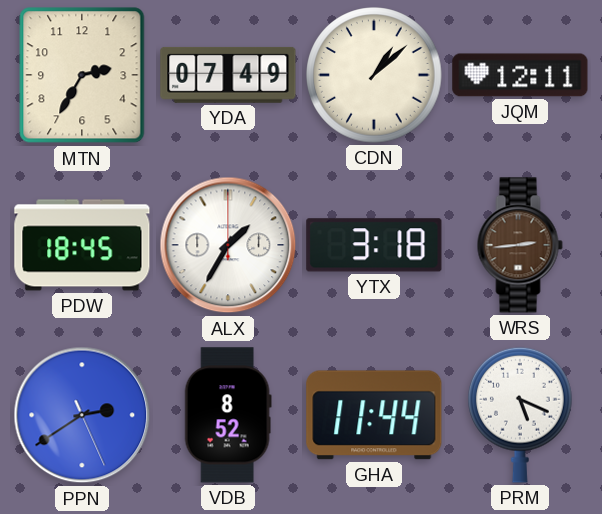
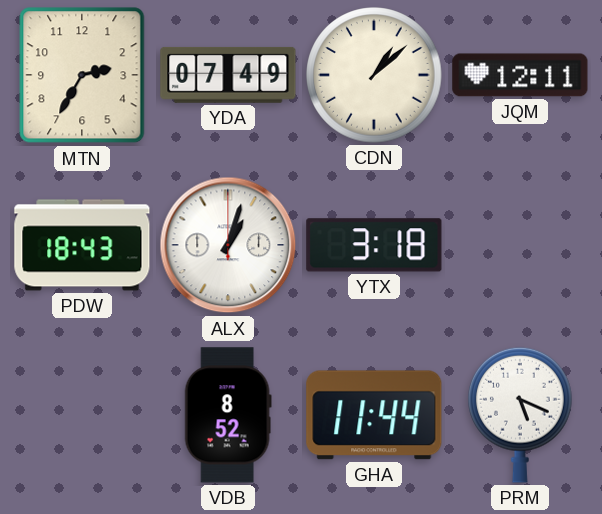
PDW: 18:45 -> 18:43
ALX: 1:35 -> 1:03
WRS: 2:44 -> none
PPN: 2:39 -> none
